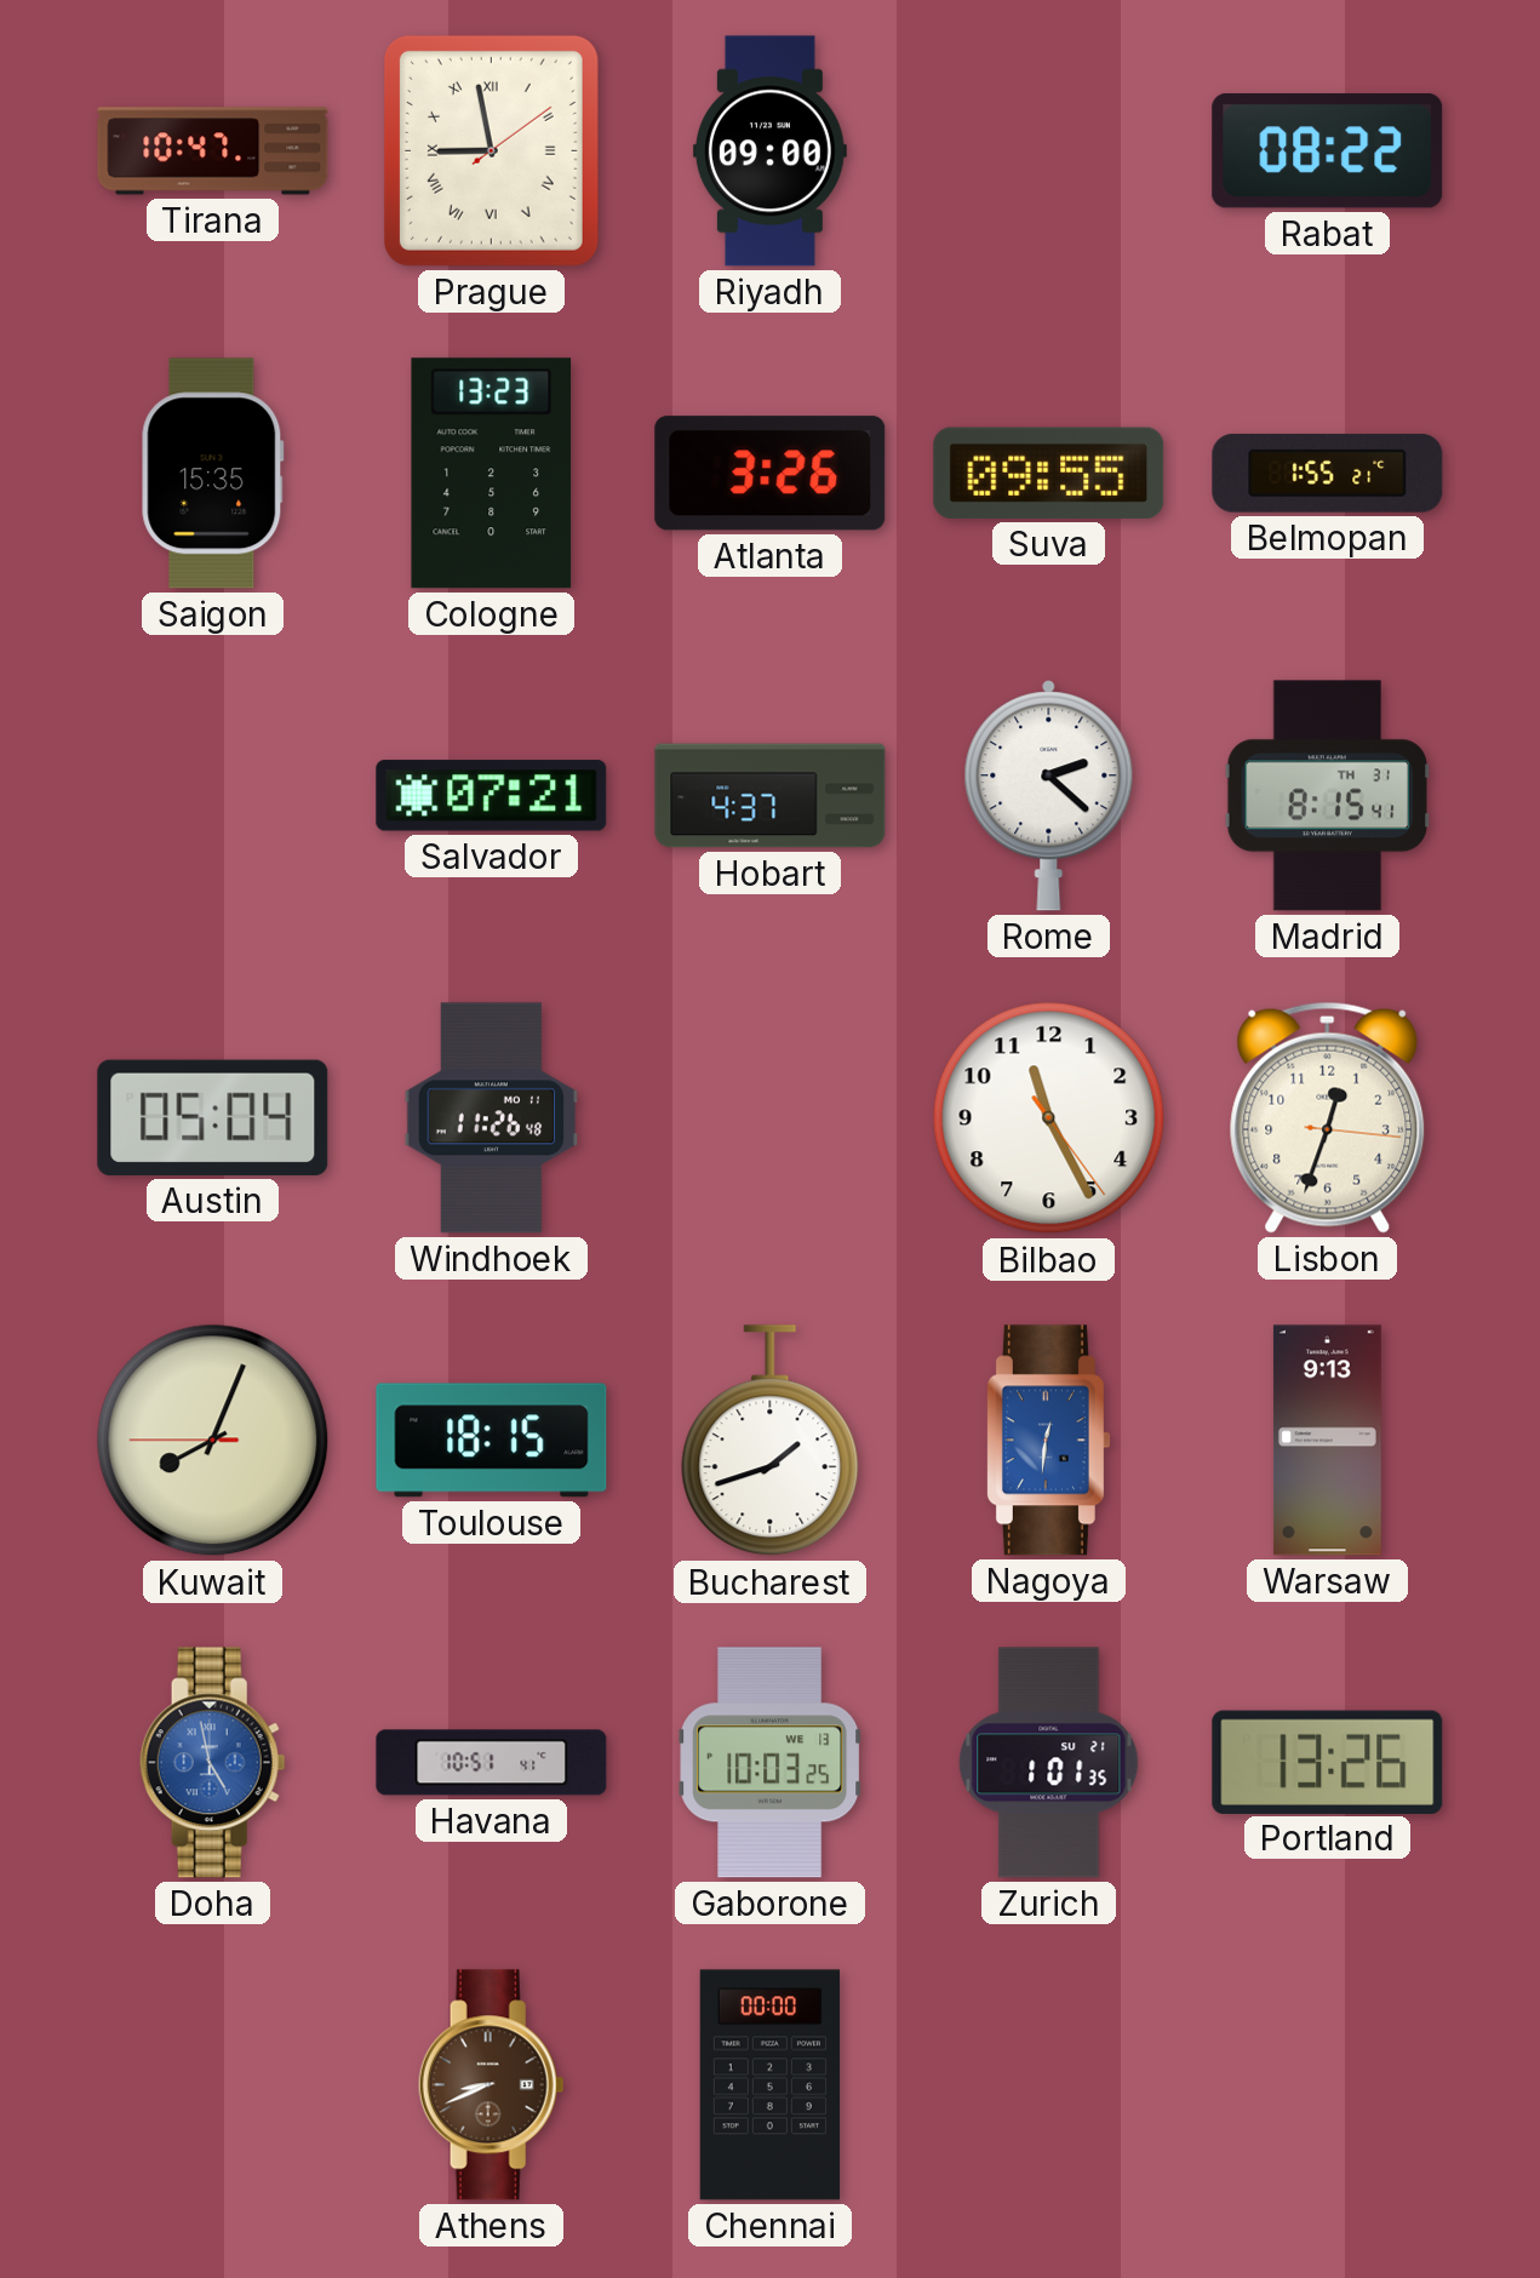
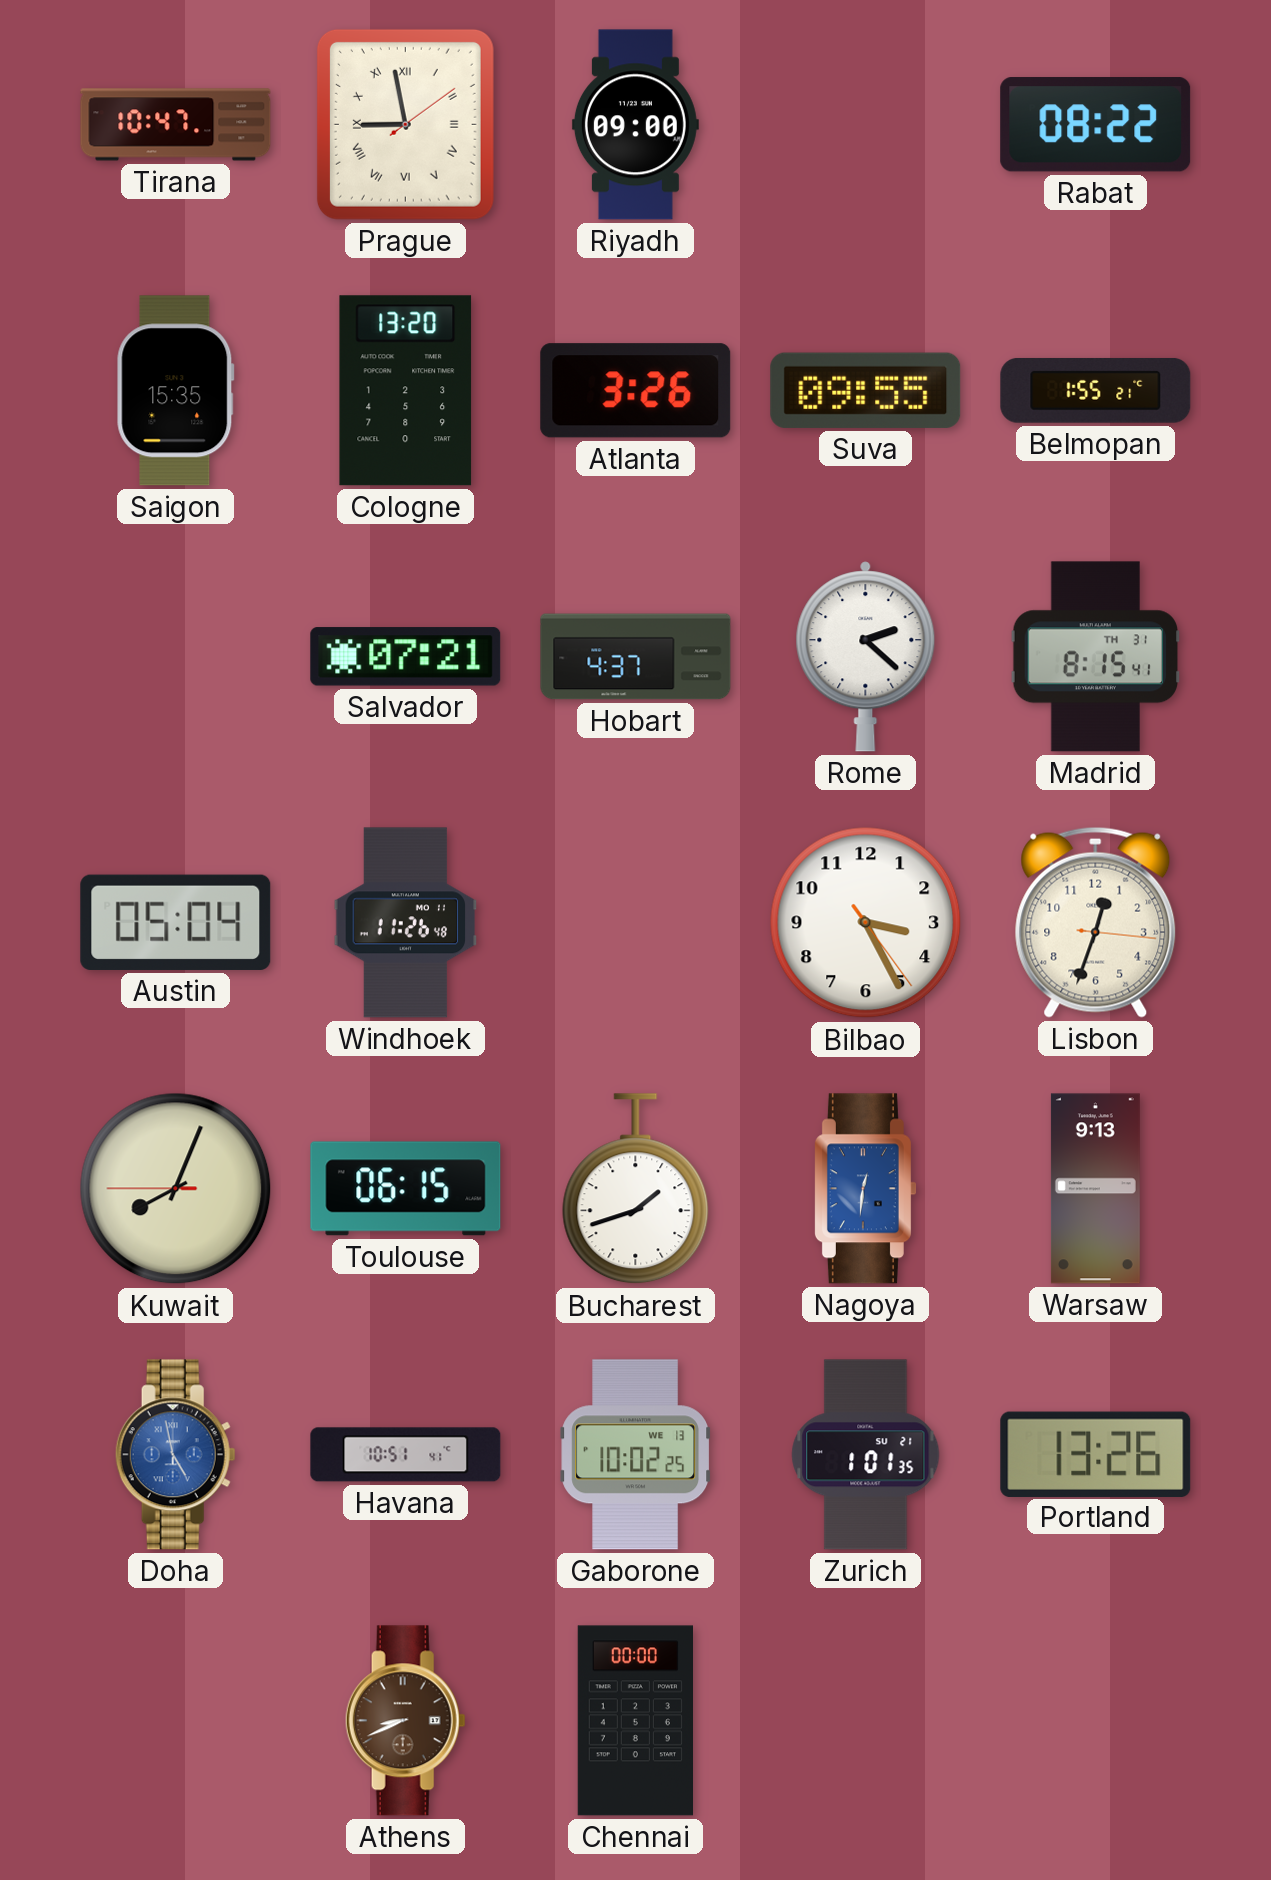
Cologne: 13:23 -> 13:20
Bilbao: 11:25 -> 3:25
Toulouse: 18:15 -> 06:15
Gaborone: 10:03 -> 10:02
